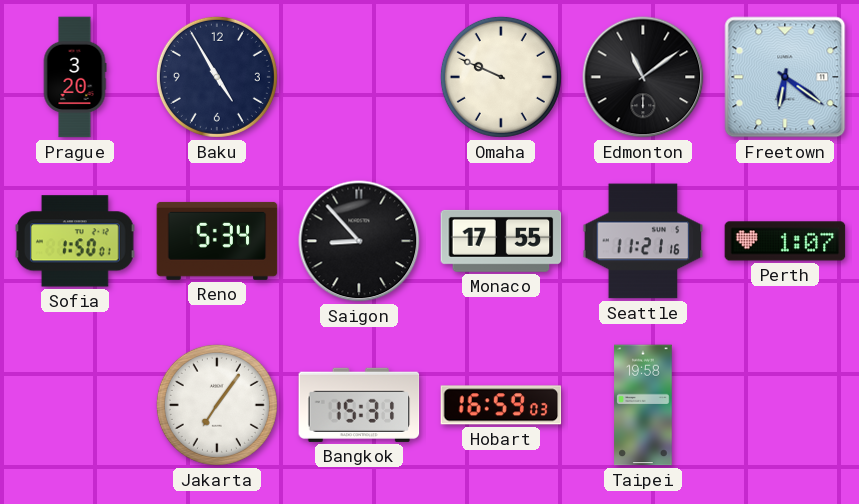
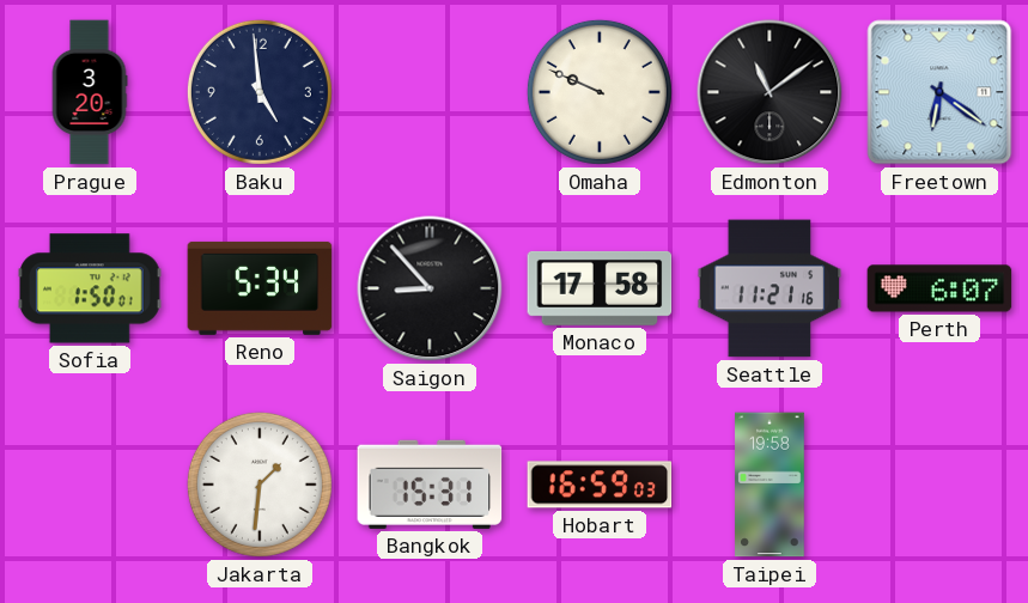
Baku: 4:55 -> 4:59
Monaco: 17:55 -> 17:58
Perth: 1:07 -> 6:07
Jakarta: 7:06 -> 1:31
